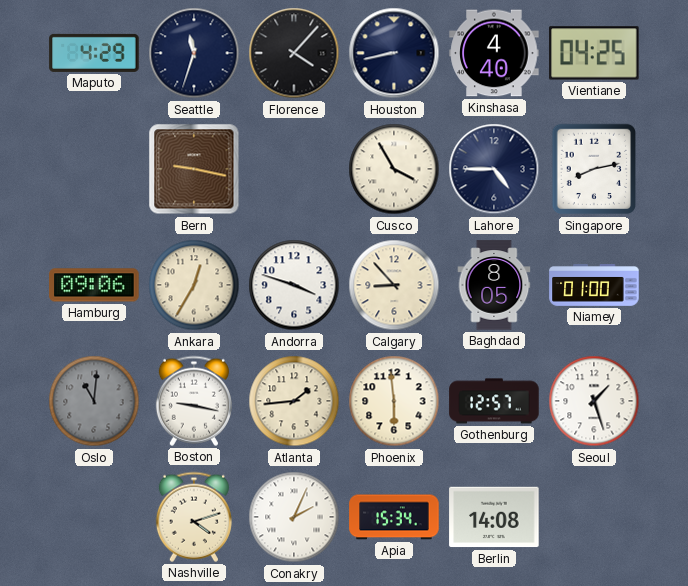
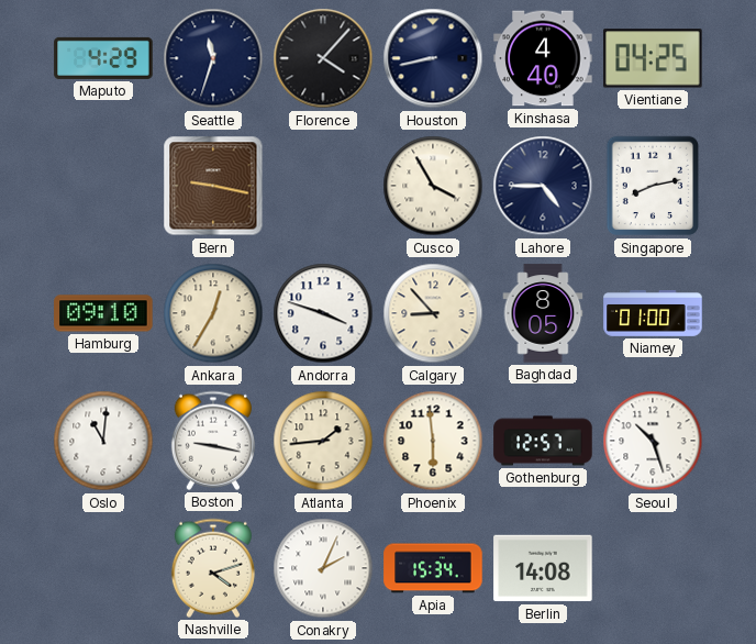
Hamburg: 09:06 -> 09:10
Oslo dial: grey -> white
Seoul: 1:27 -> 10:27
